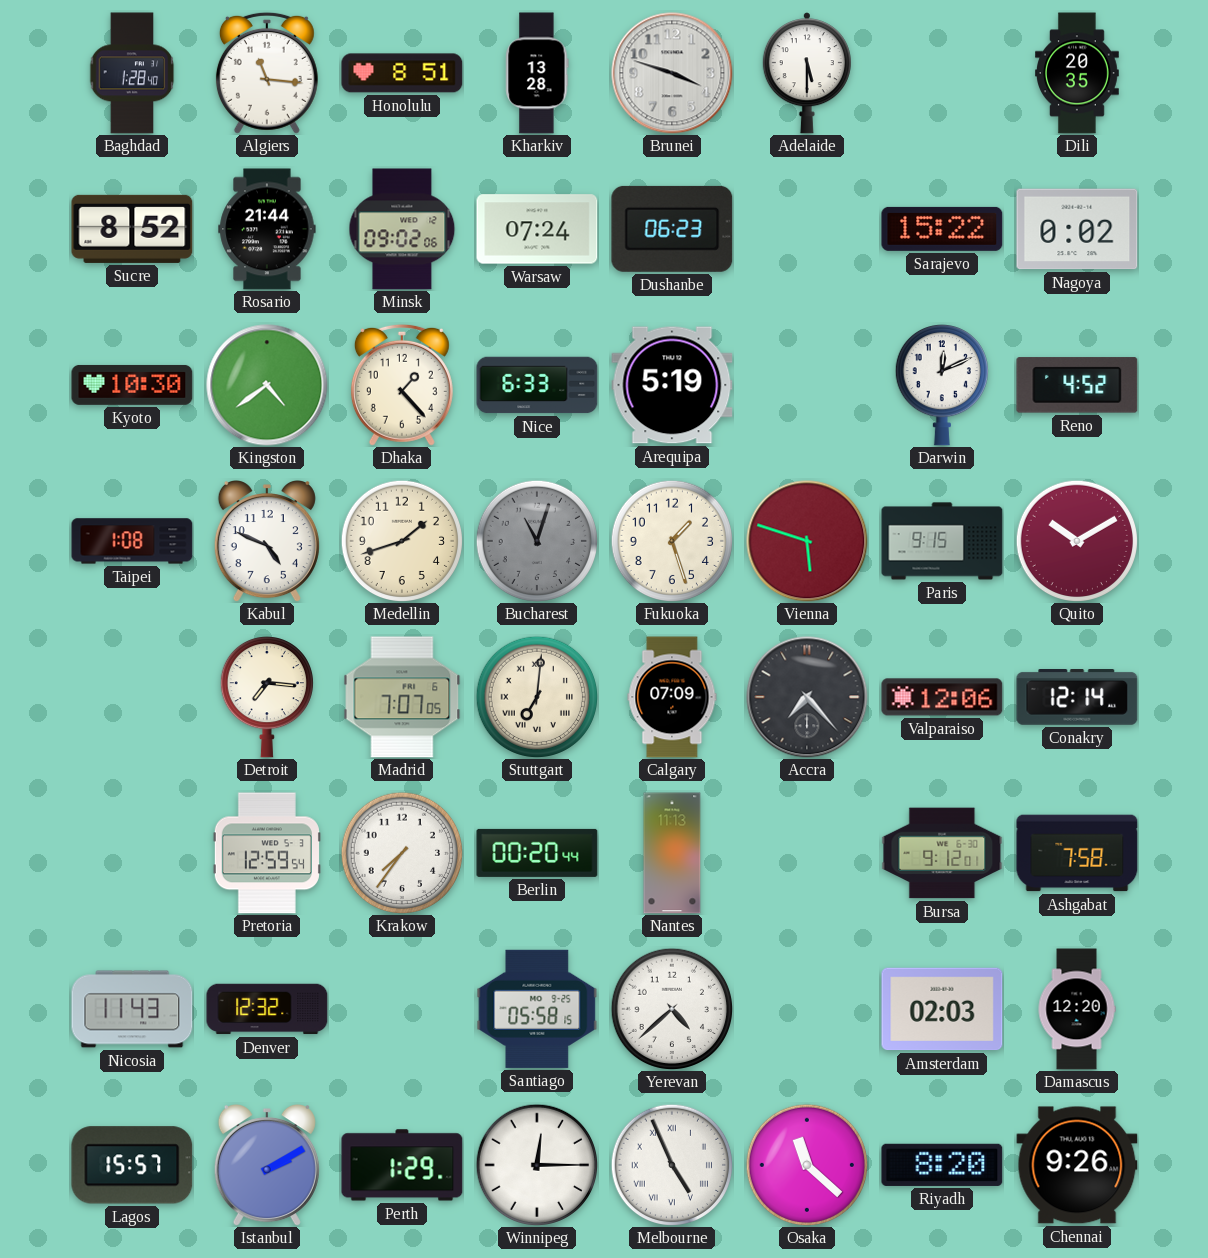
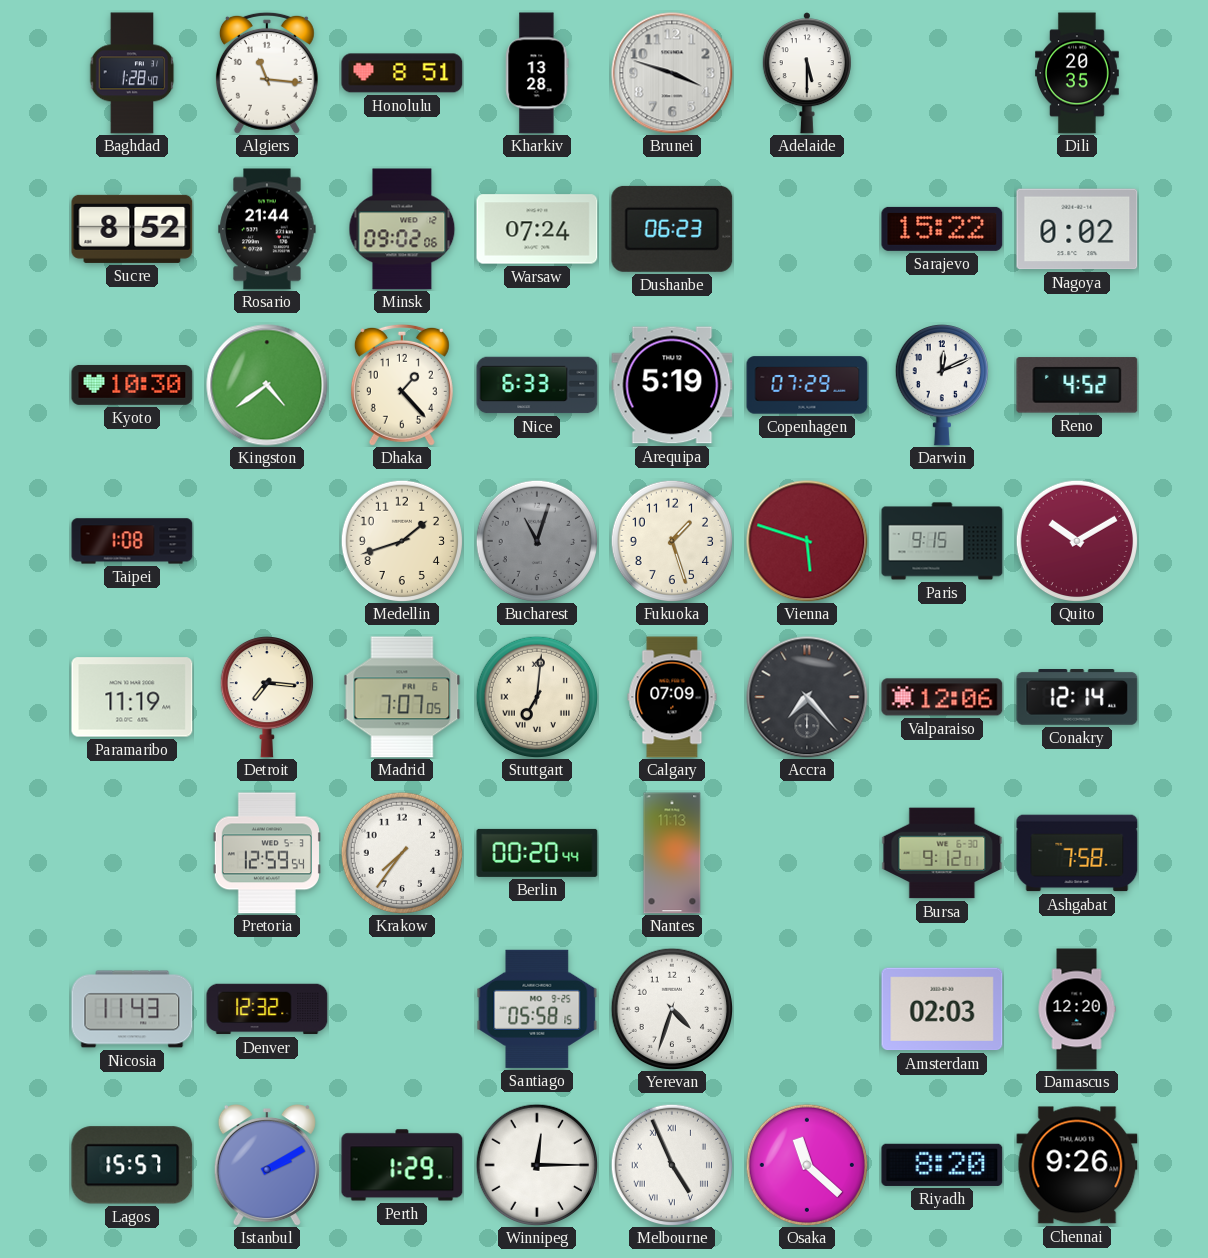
Copenhagen: none -> 07:29
Kabul: 4:49 -> none
Paramaribo: none -> 11:19
Yerevan: 4:38 -> 4:33
